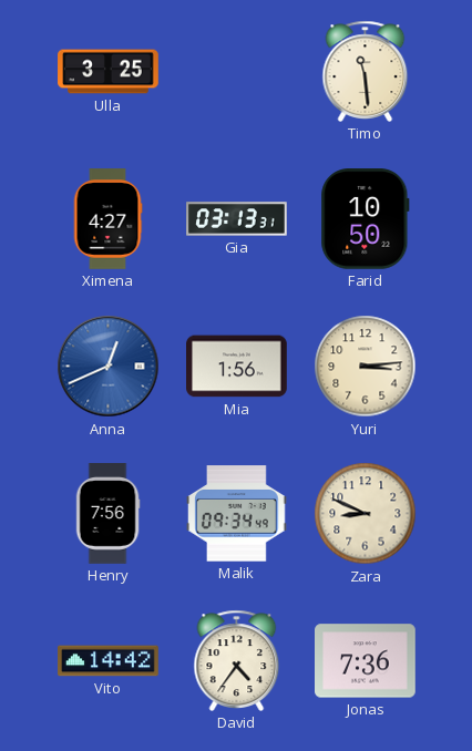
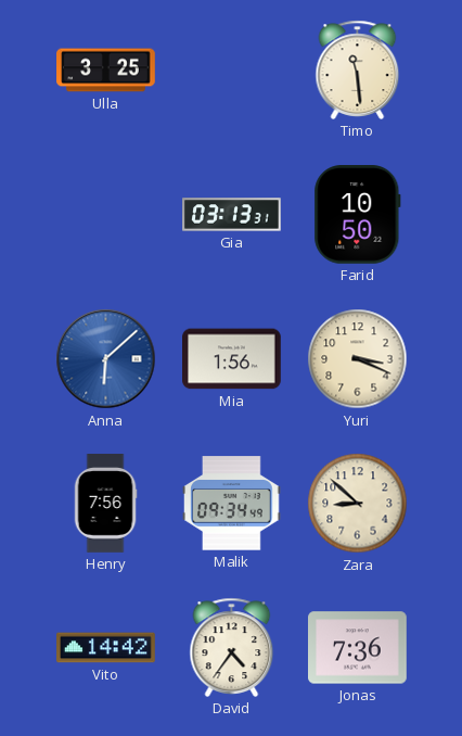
Ximena: 4:27 -> none
Anna: 12:41 -> 6:08
Yuri: 3:14 -> 3:19
Zara: 8:49 -> 8:52
